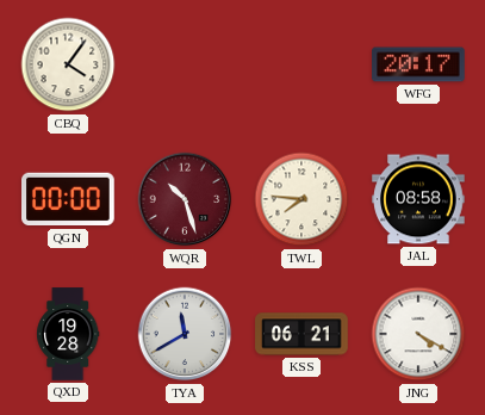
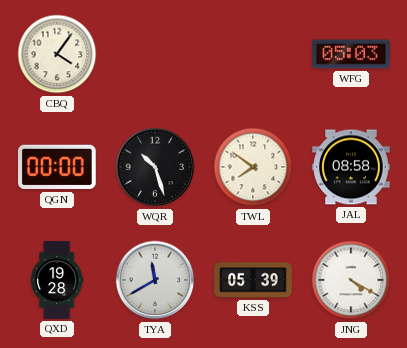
WFG: 20:17 -> 05:03
WQR dial: burgundy -> black
TWL: 7:46 -> 7:51
KSS: 06:21 -> 05:39
